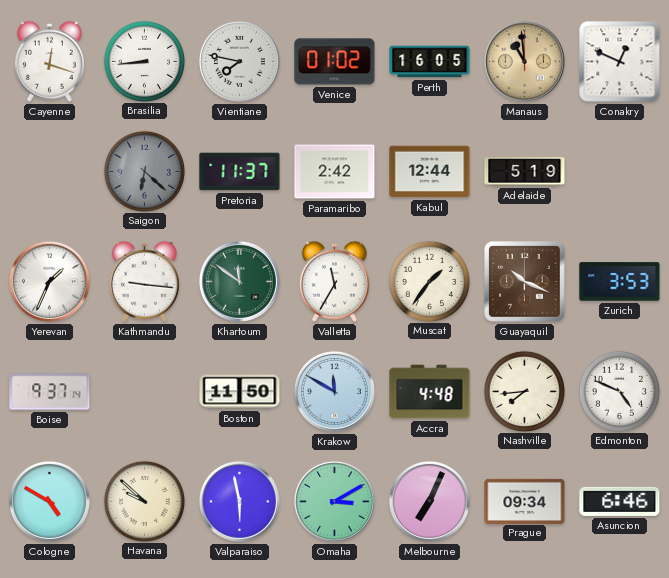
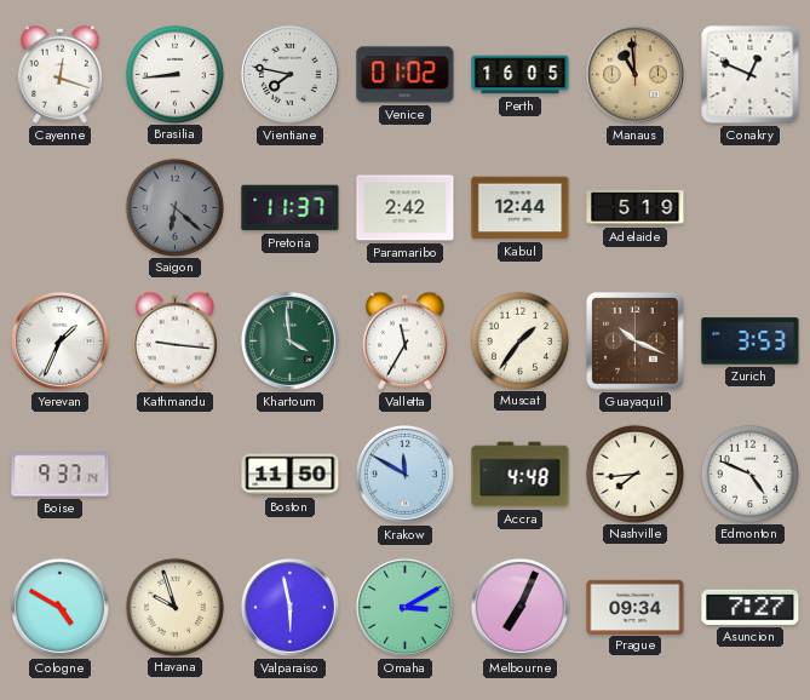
Khartoum: 11:51 -> 3:59
Havana: 9:52 -> 9:57
Asuncion: 6:46 -> 7:27
